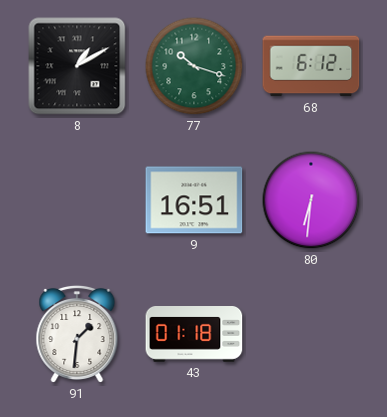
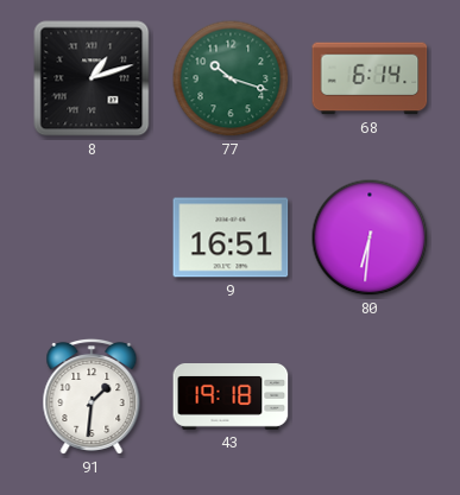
8: 1:10 -> 1:12
68: 6:12 -> 6:14
43: 01:18 -> 19:18
